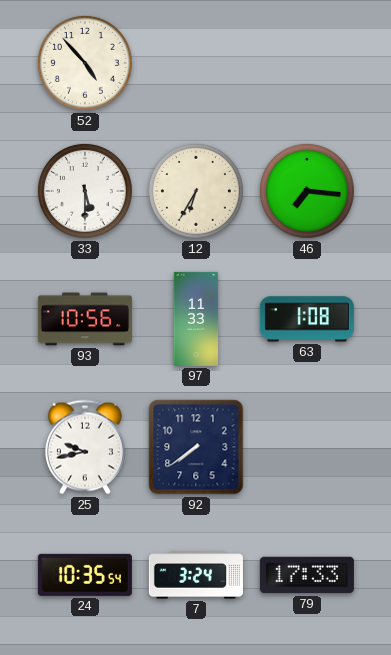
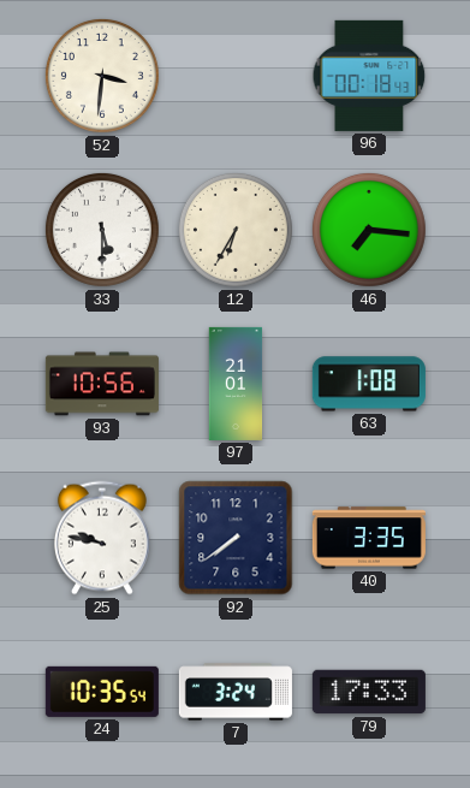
52: 4:53 -> 3:31
96: none -> 00:18
97: 11:33 -> 21:01
25: 9:43 -> 9:47
40: none -> 3:35
